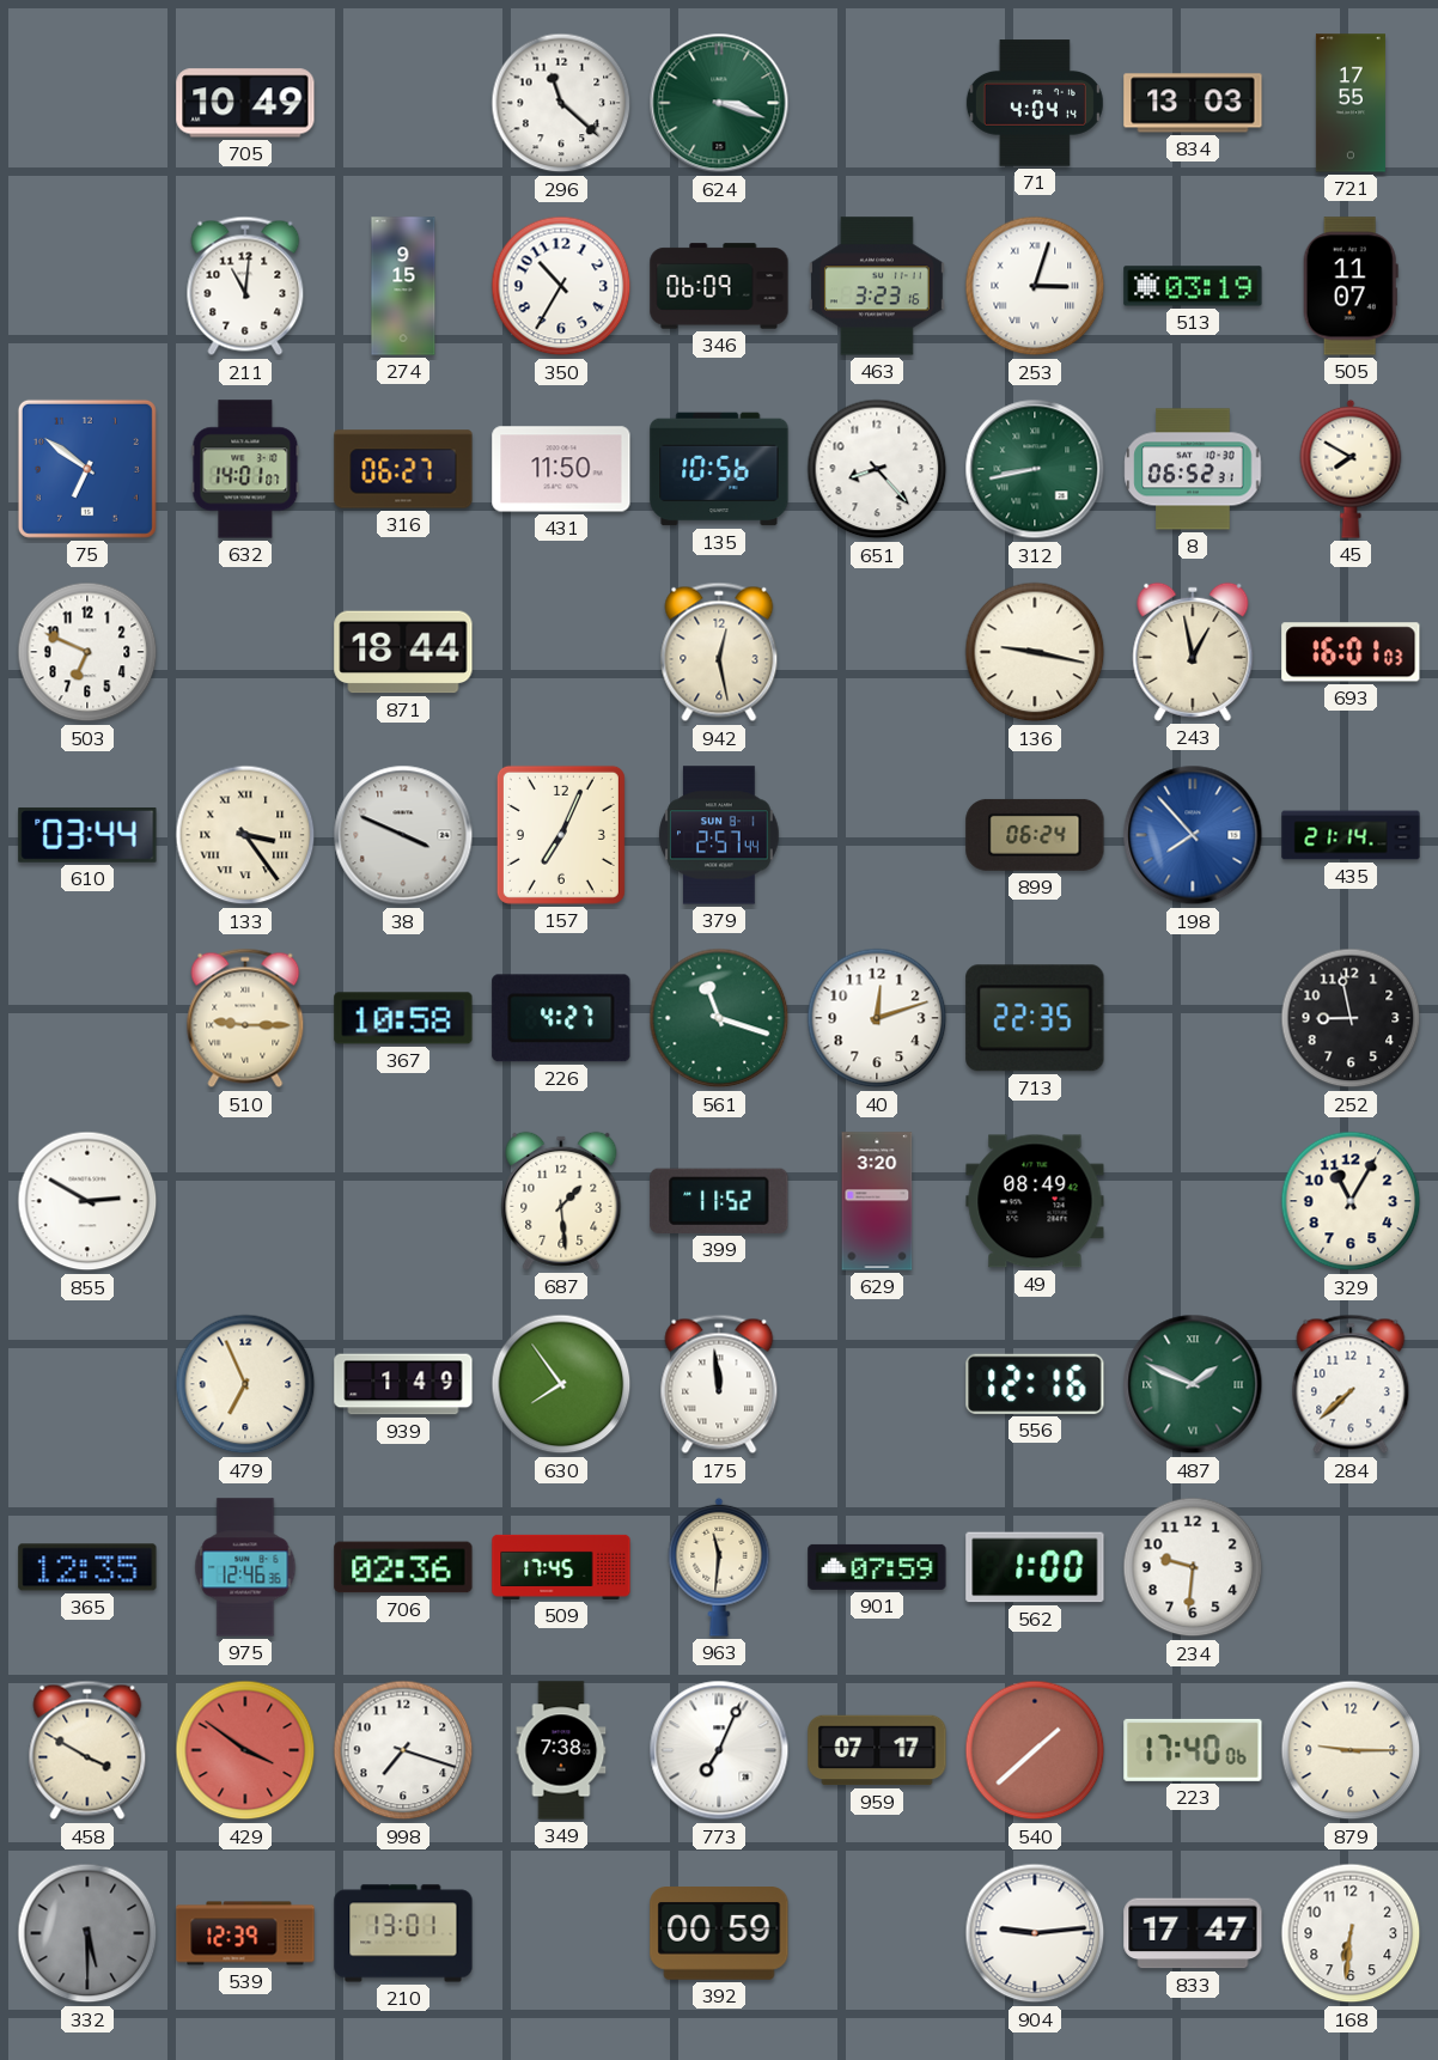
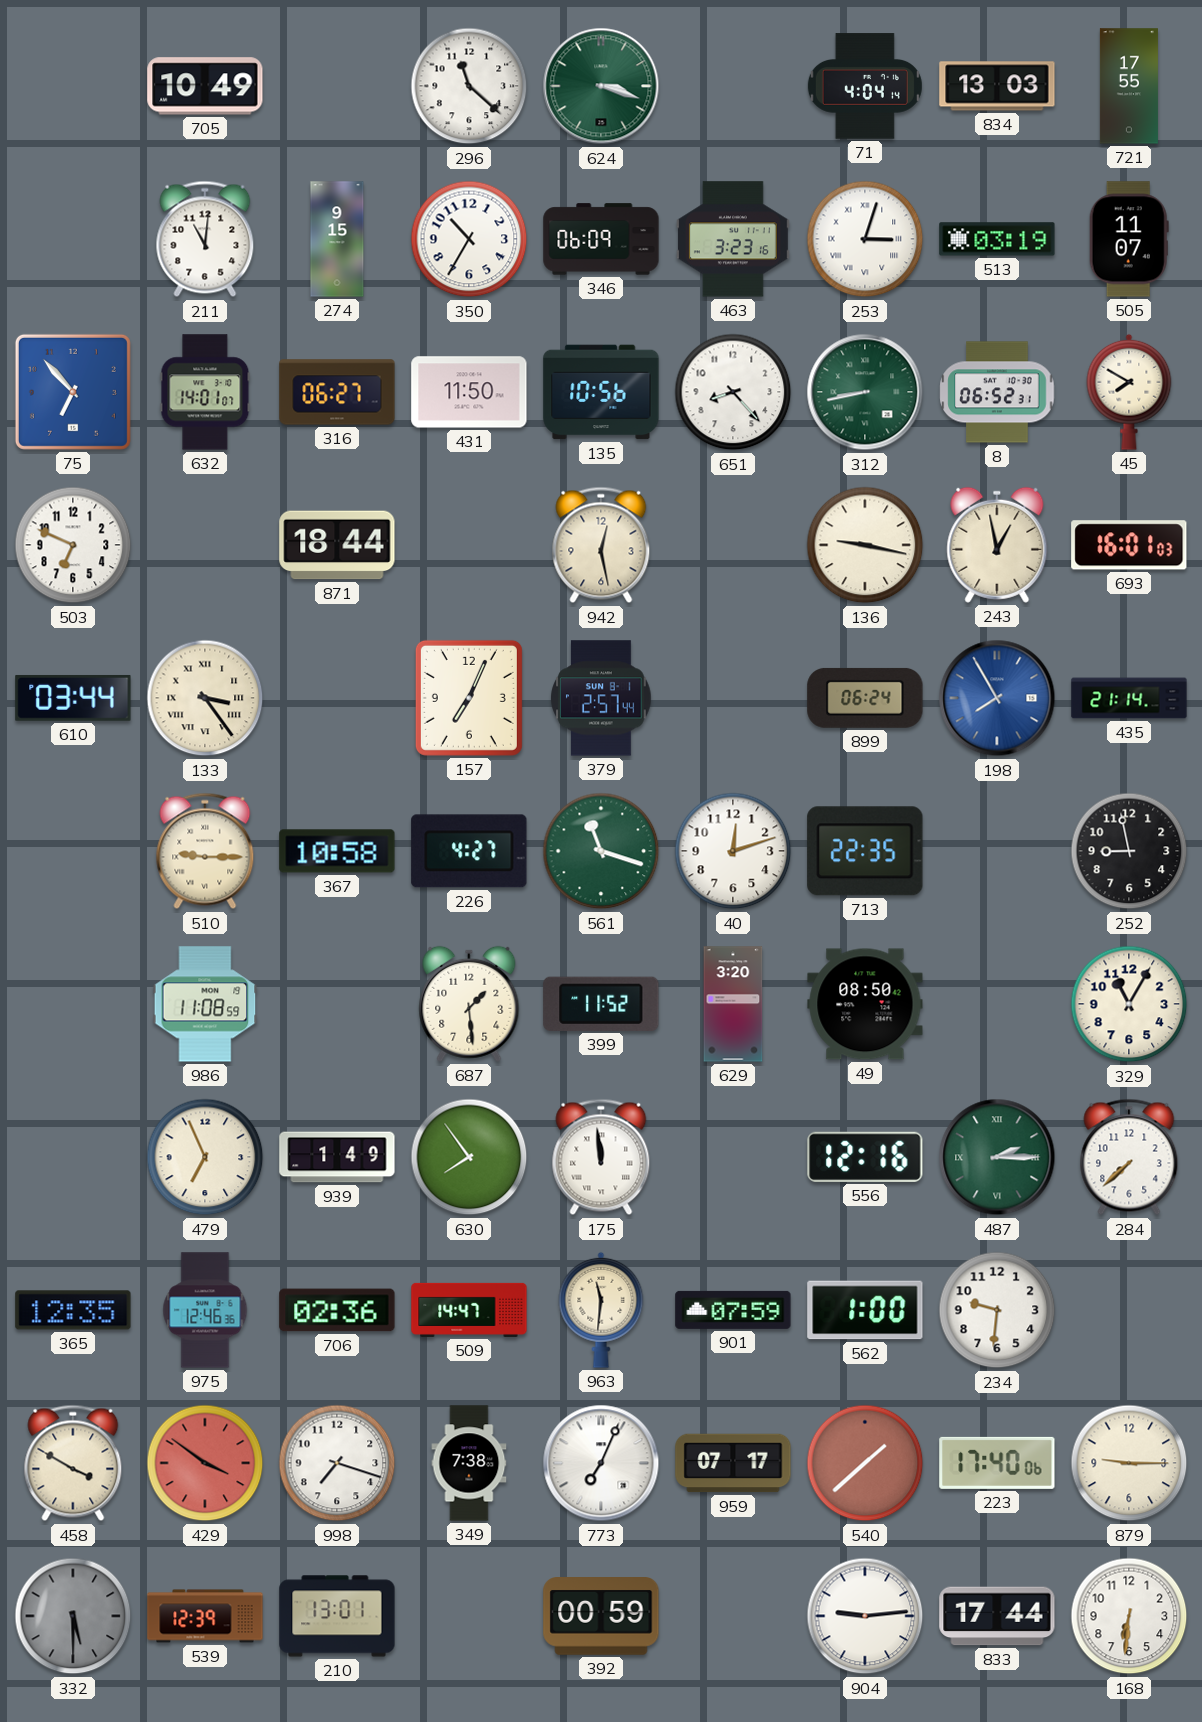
75: 6:51 -> 6:53
38: 3:49 -> none
198: 7:53 -> 7:55
855: 2:50 -> none
986: none -> 11:08
49: 08:49 -> 08:50
487: 1:49 -> 2:15
509: 17:45 -> 14:47
833: 17:47 -> 17:44
